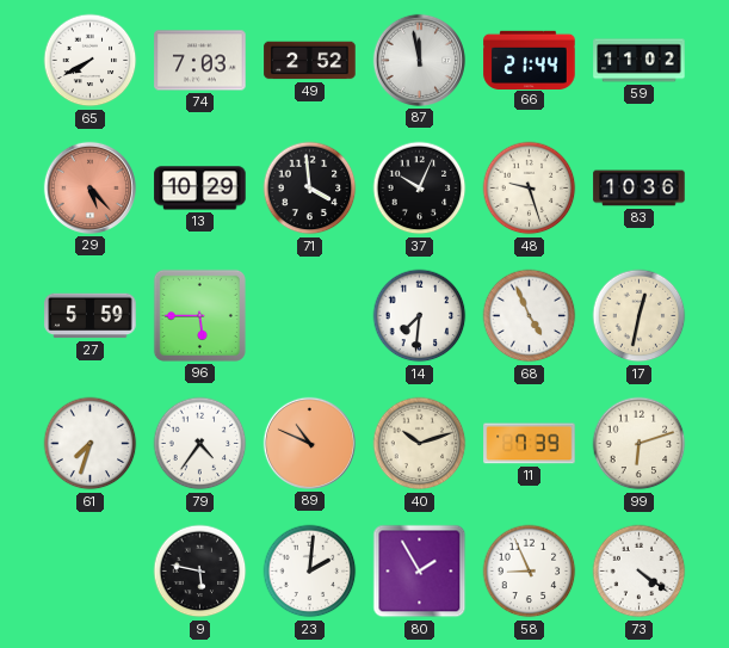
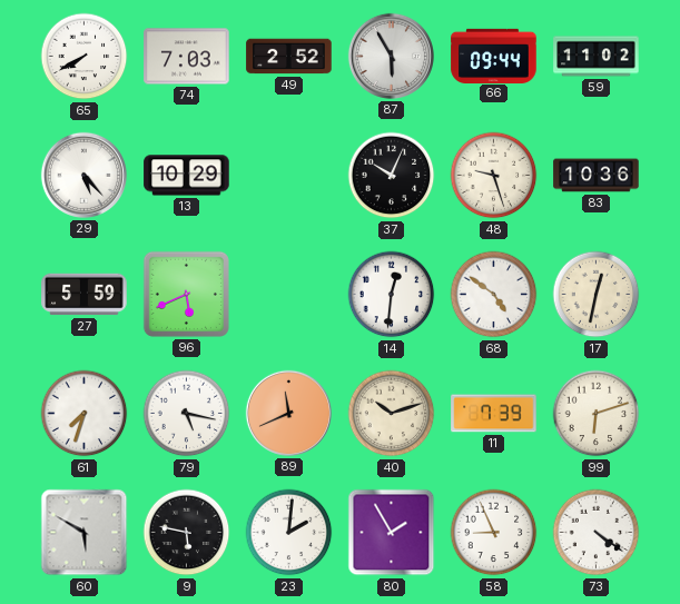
87: 11:58 -> 5:55
66: 21:44 -> 09:44
29 dial: salmon -> white
71: 3:59 -> none
96: 5:45 -> 5:41
14: 7:31 -> 12:31
68: 4:56 -> 4:51
79: 4:36 -> 5:17
89: 10:49 -> 11:41
60: none -> 5:50
